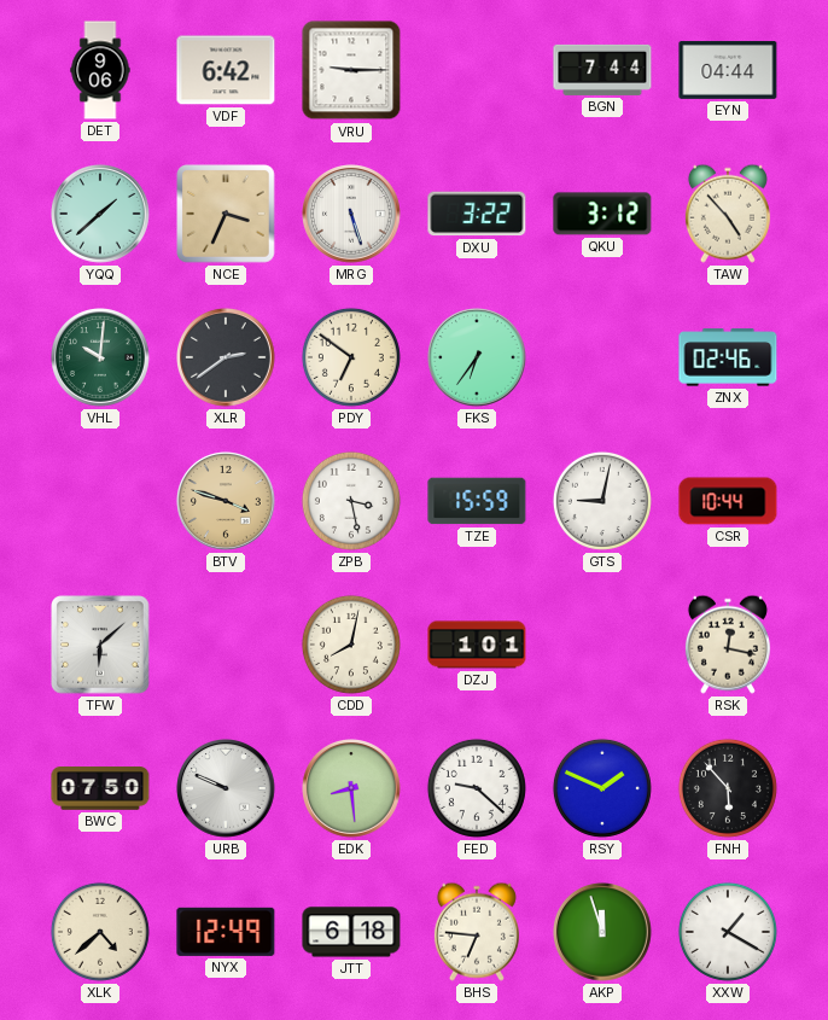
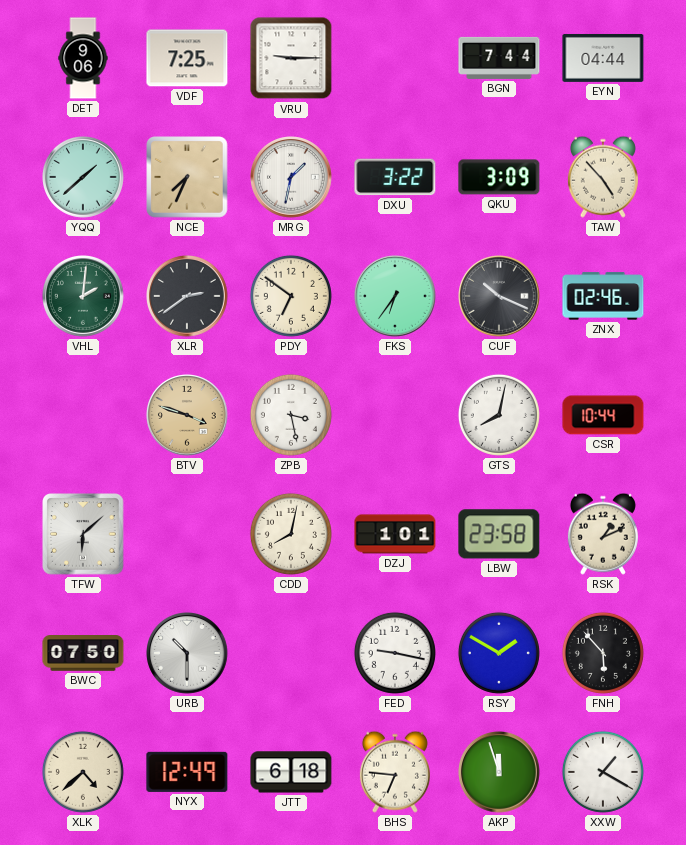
VDF: 6:42 -> 7:25
NCE: 3:34 -> 7:34
MRG: 5:27 -> 1:32
QKU: 3:12 -> 3:09
VHL: 10:01 -> 2:01
CUF: none -> 10:19
TZE: 15:59 -> none
GTS: 9:02 -> 8:02
LBW: none -> 23:58
RSK: 12:17 -> 1:11
URB: 9:49 -> 10:30
EDK: 8:29 -> none
FED: 9:22 -> 9:17
RSY: 1:49 -> 1:50
